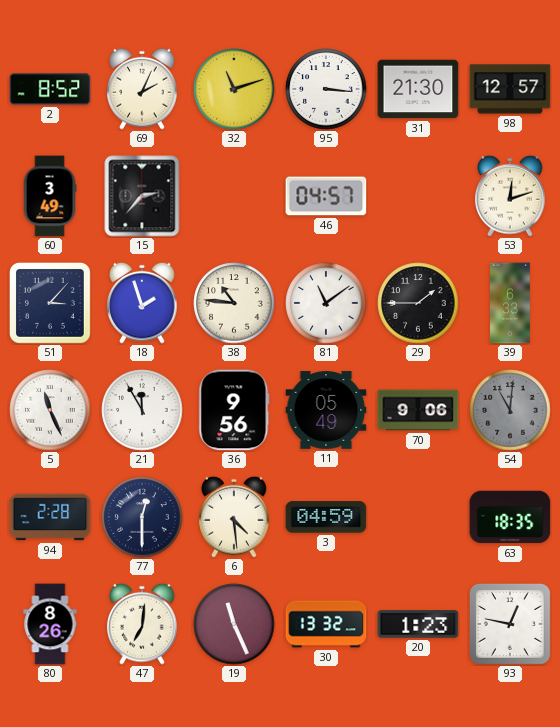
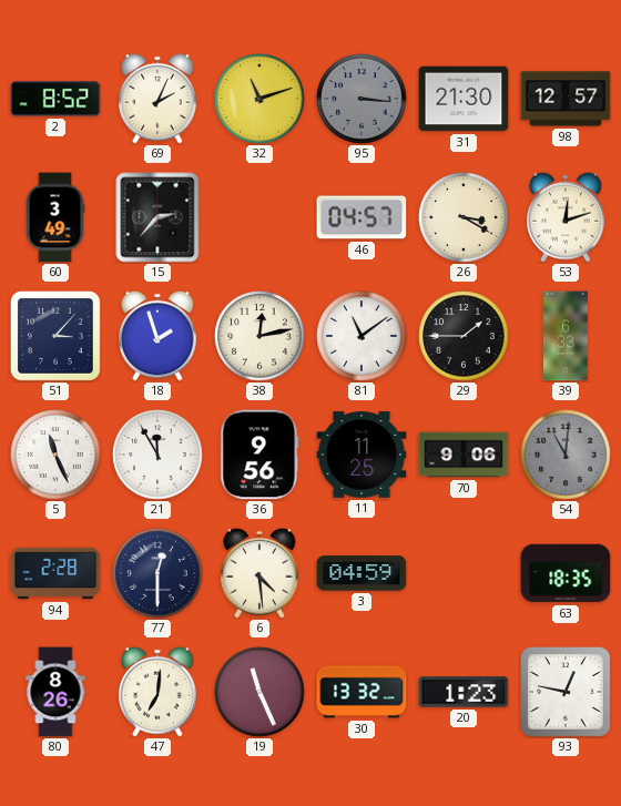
95 dial: white -> grey
26: none -> 3:20
38: 10:46 -> 12:13
11: 05:49 -> 11:25
